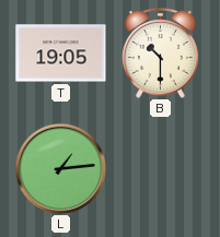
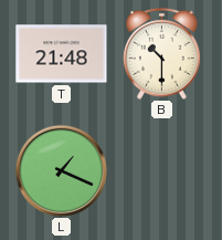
T: 19:05 -> 21:48
L: 1:14 -> 1:19
